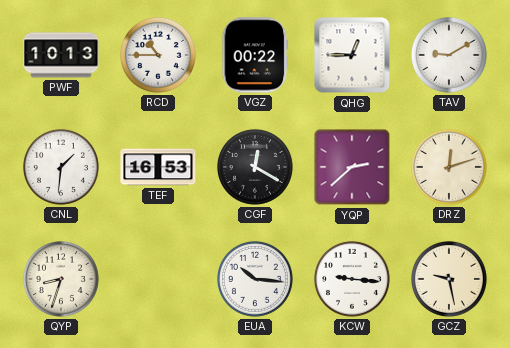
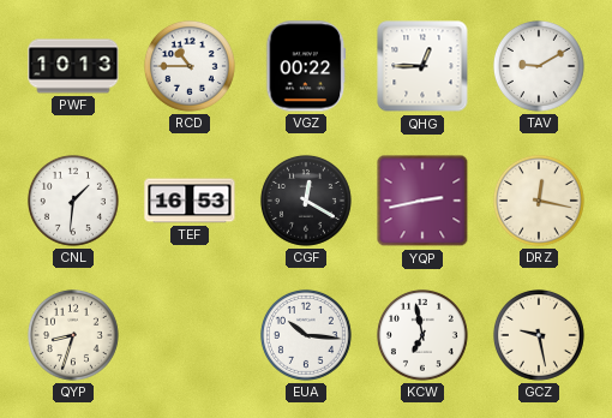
YQP: 2:38 -> 2:43
DRZ: 12:12 -> 12:17
KCW: 9:16 -> 6:58
